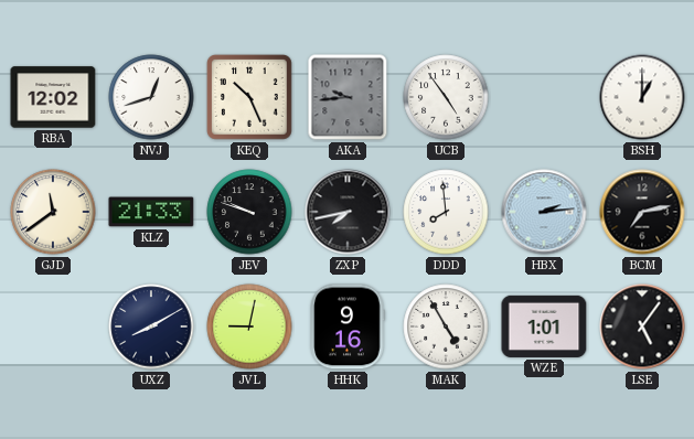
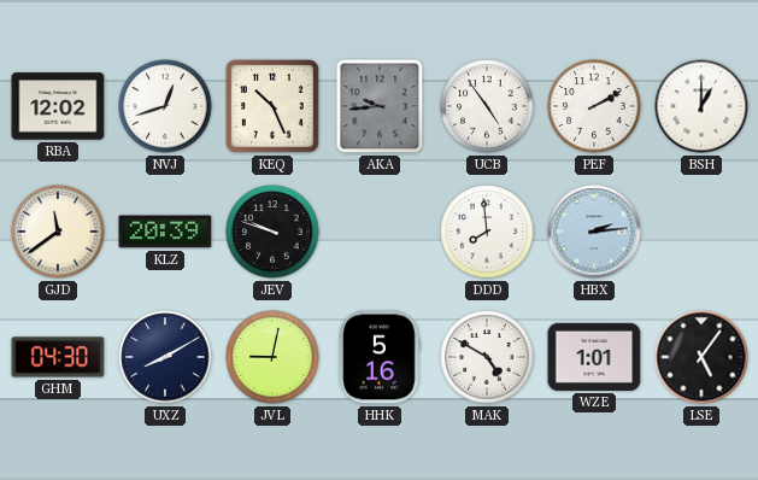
PEF: none -> 2:10
KLZ: 21:33 -> 20:39
ZXP: 7:43 -> none
BCM: 7:13 -> none
GHM: none -> 04:30
HHK: 9:16 -> 5:16
MAK: 4:55 -> 4:50
